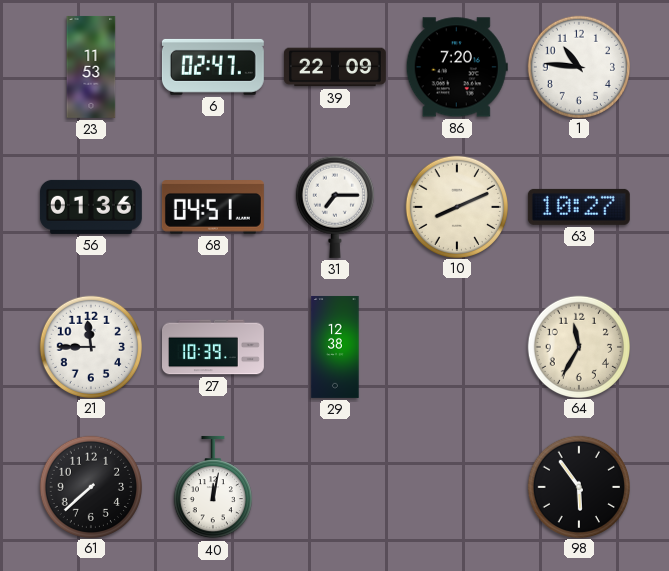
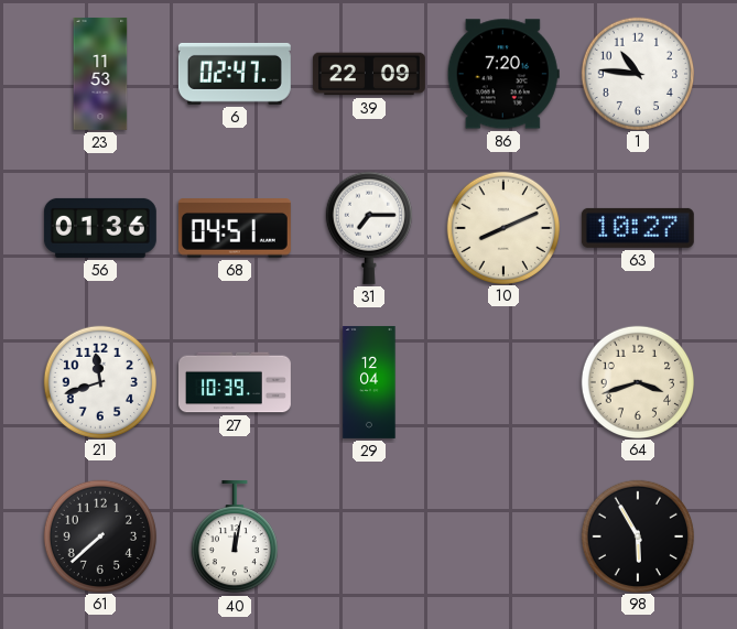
21: 11:45 -> 11:42
29: 12:38 -> 12:04
64: 11:35 -> 3:42
98: 5:54 -> 5:55
